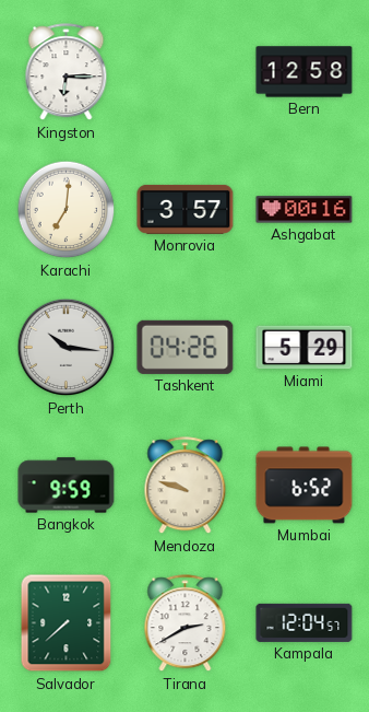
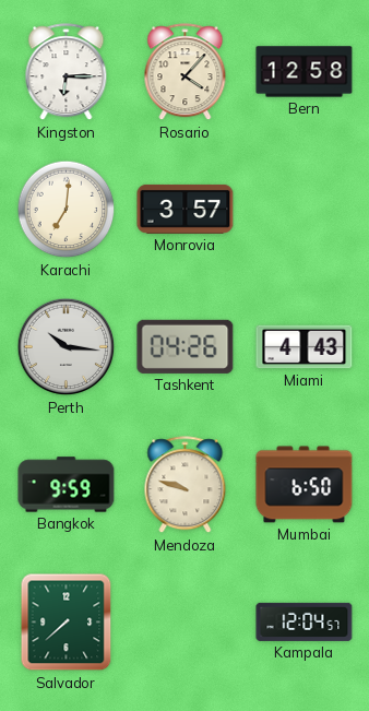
Rosario: none -> 4:07
Ashgabat: 00:16 -> none
Miami: 5:29 -> 4:43
Mumbai: 6:52 -> 6:50
Tirana: 2:40 -> none
